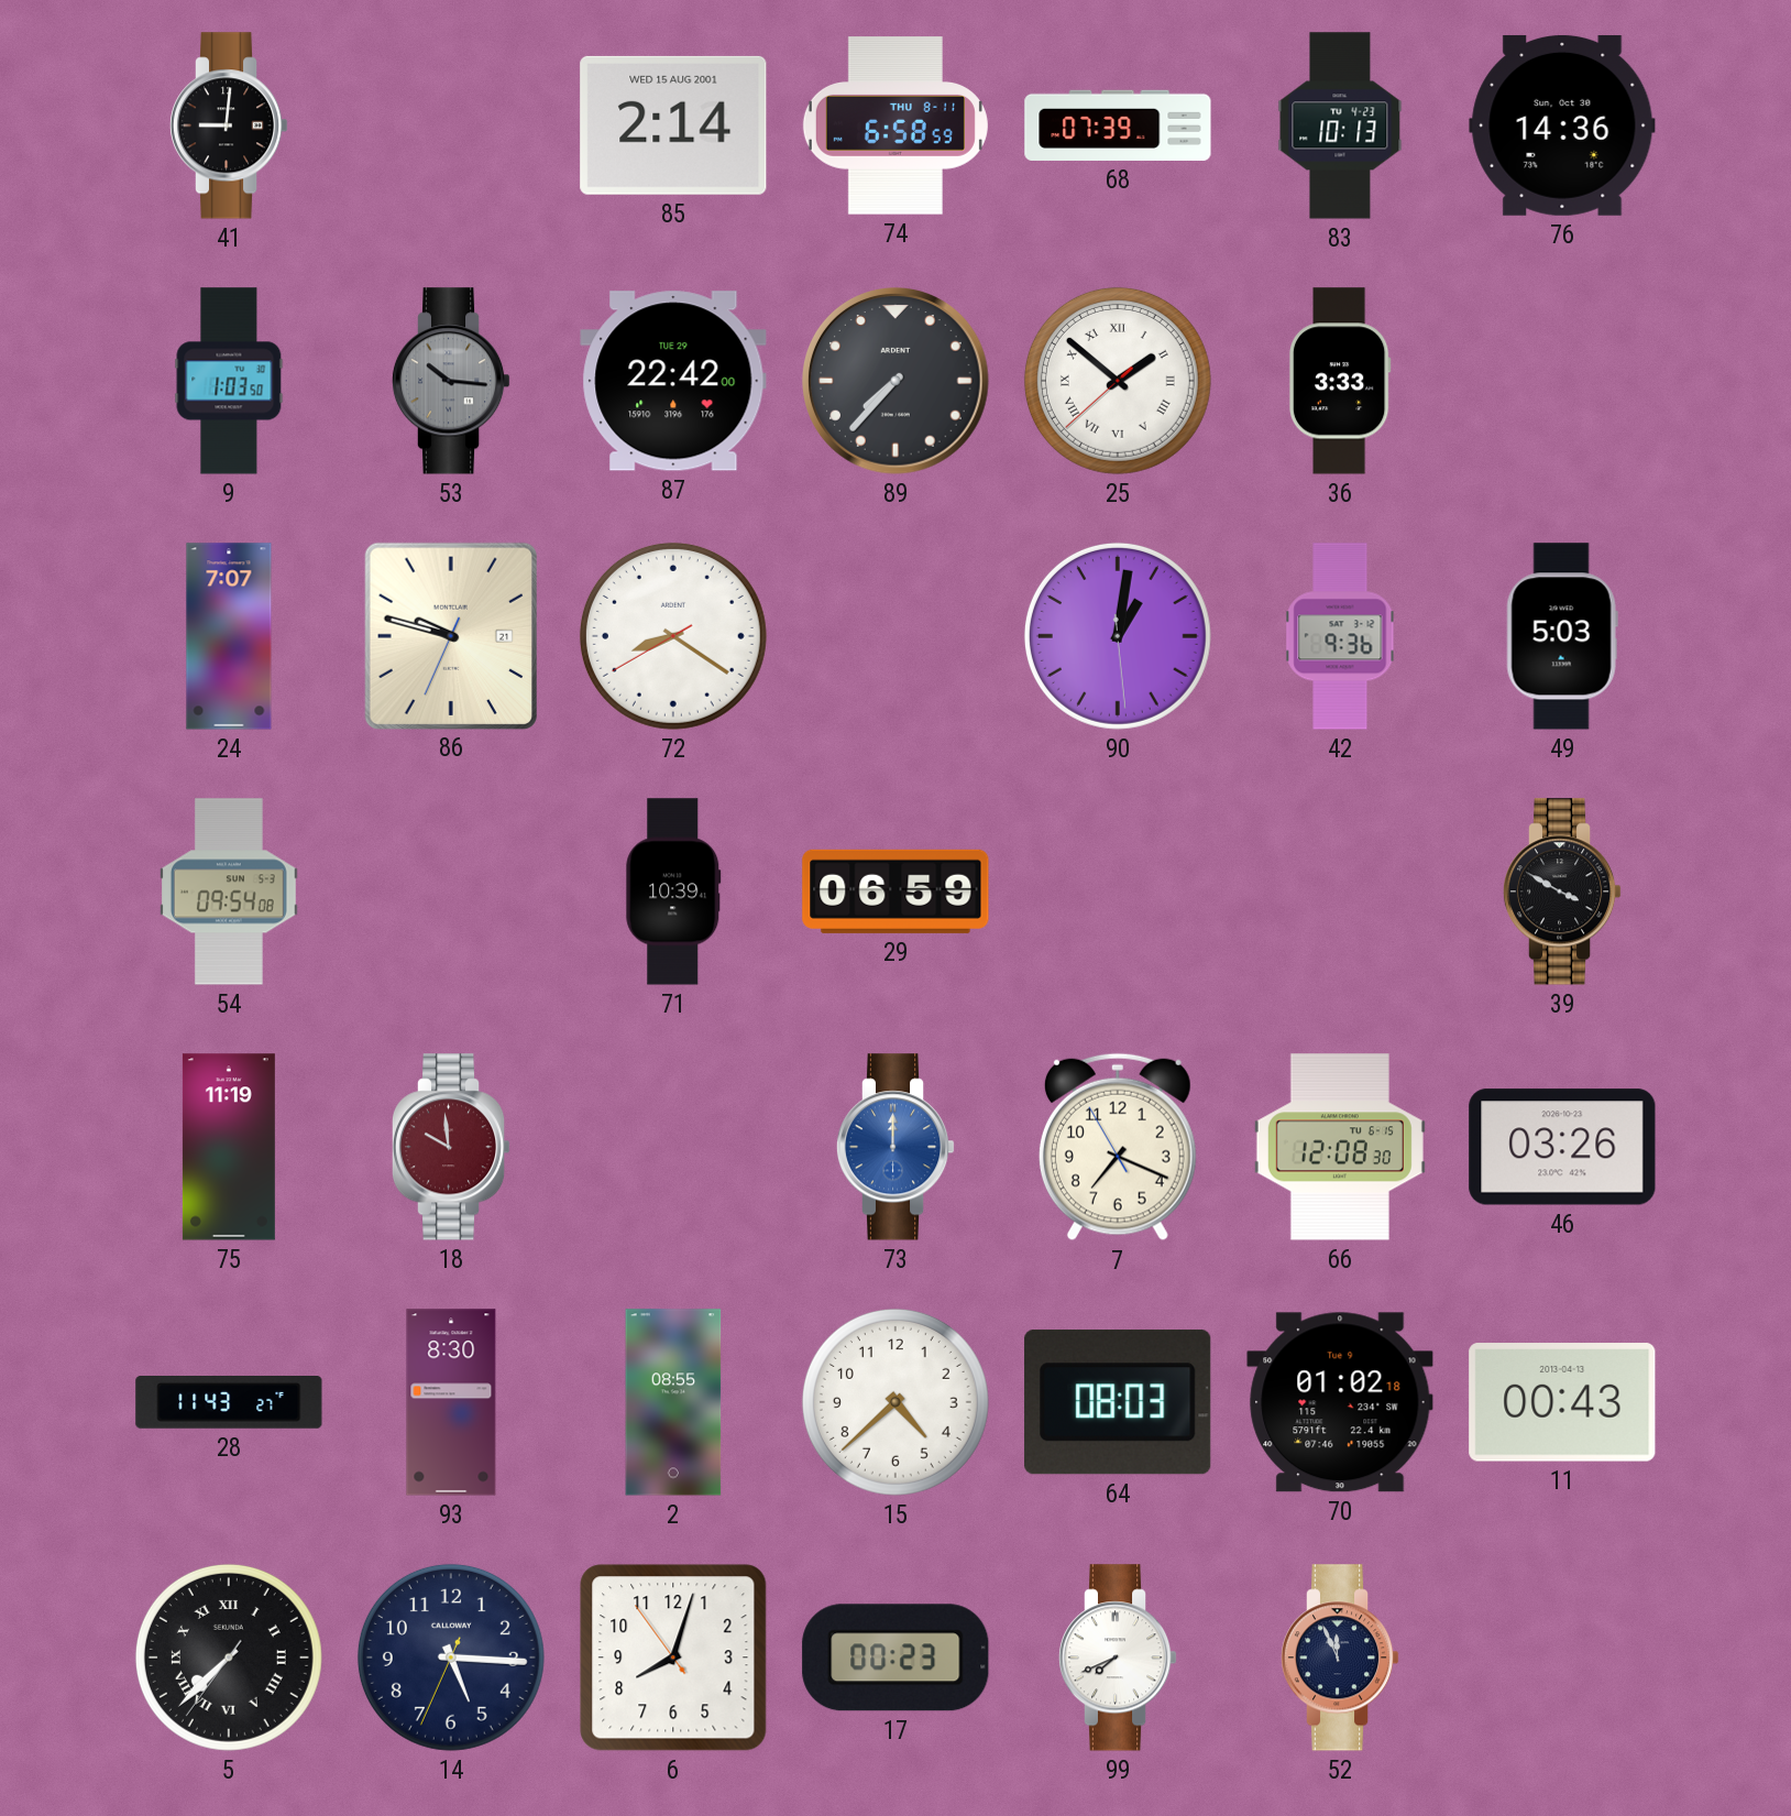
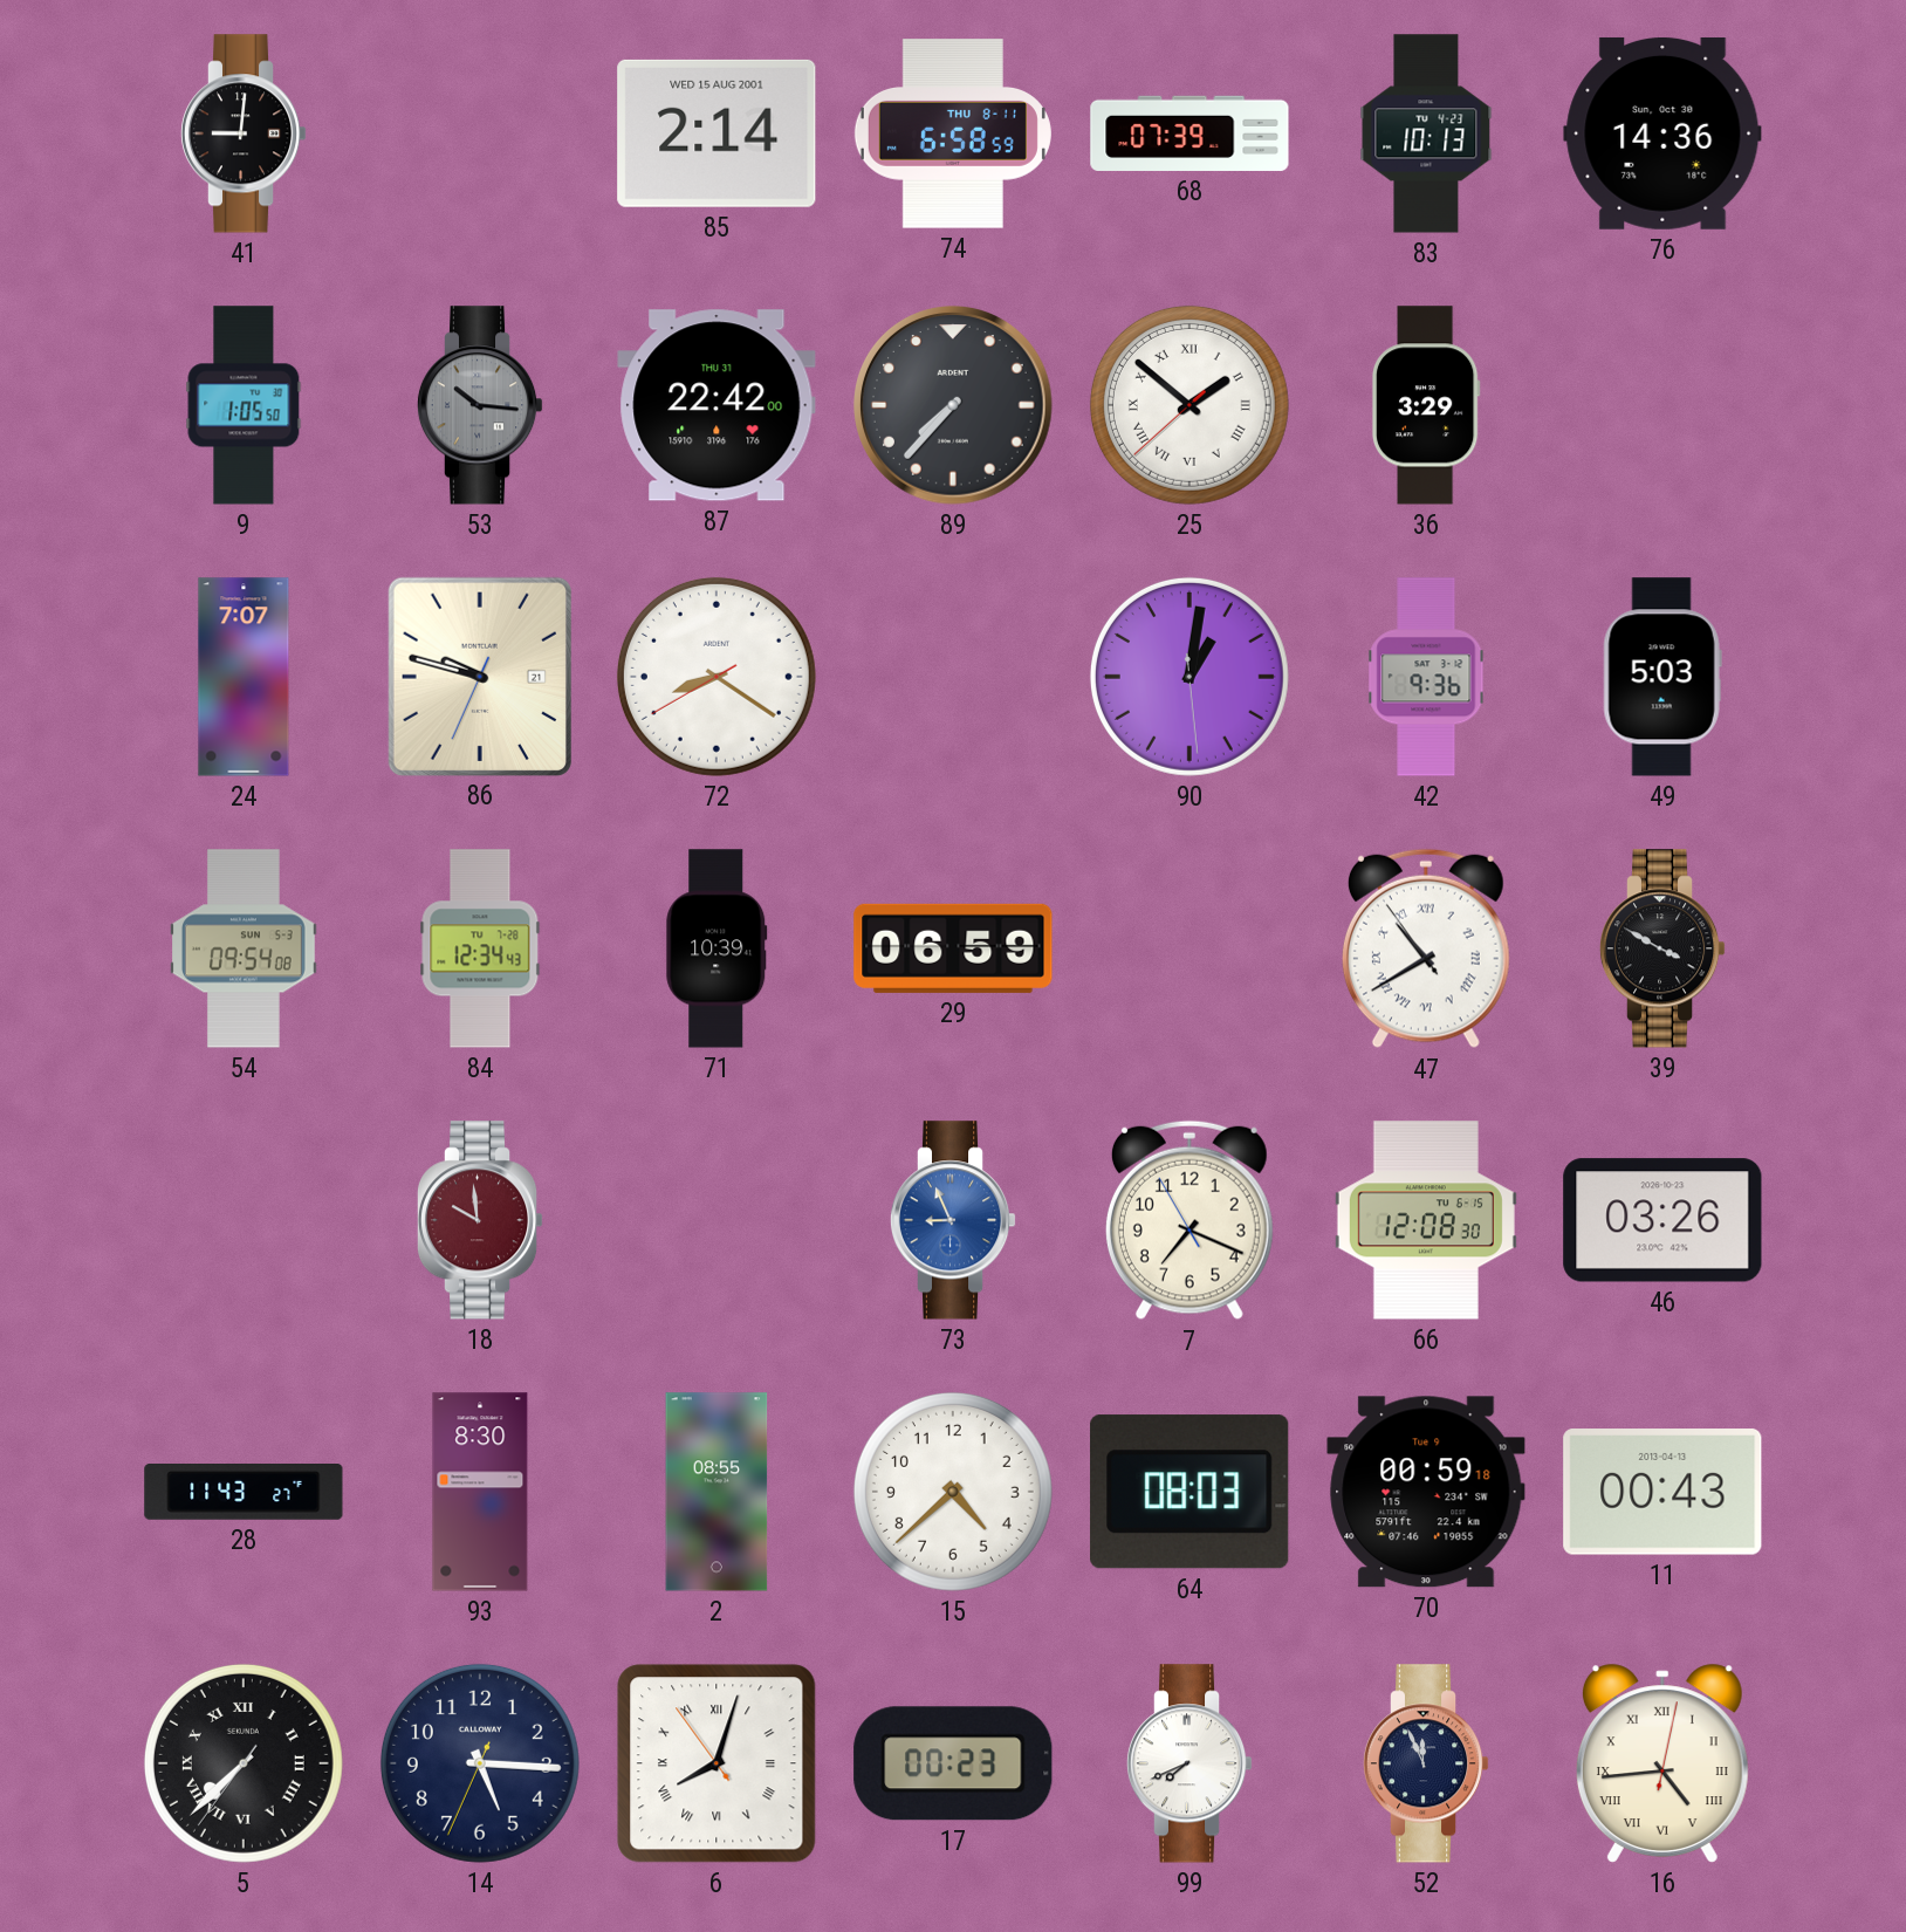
9: 1:03 -> 1:05
87 date: TUE 29 -> THU 31
36: 3:33 -> 3:29
84: none -> 12:34
47: none -> 10:39
75: 11:19 -> none
73: 12:00 -> 8:56
70: 01:02 -> 00:59
6 numerals: Arabic -> Roman
16: none -> 4:44
